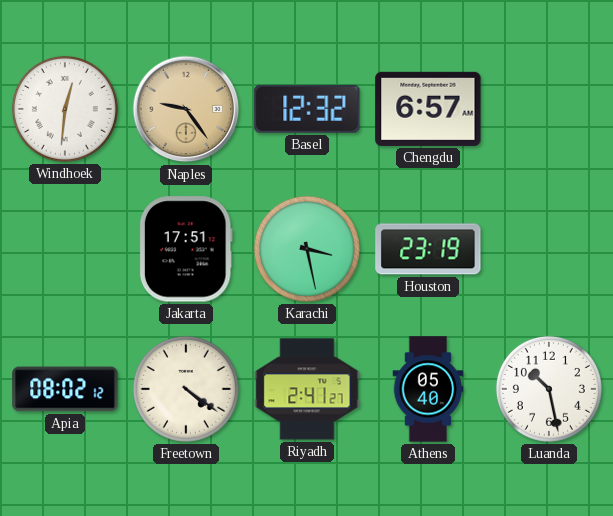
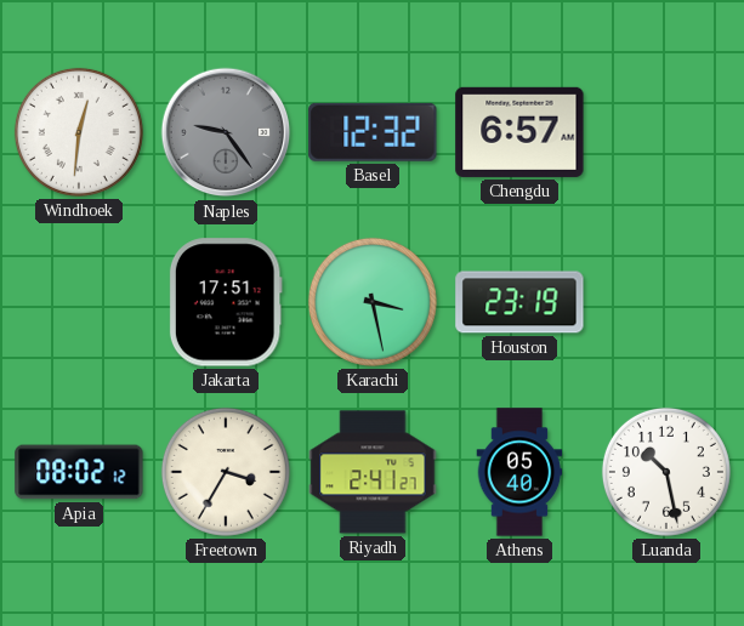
Naples dial: champagne -> grey
Freetown: 4:21 -> 3:35
